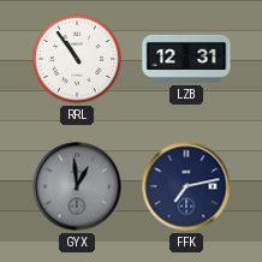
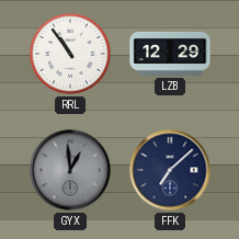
LZB: 12:31 -> 12:29
FFK: 7:13 -> 7:08
